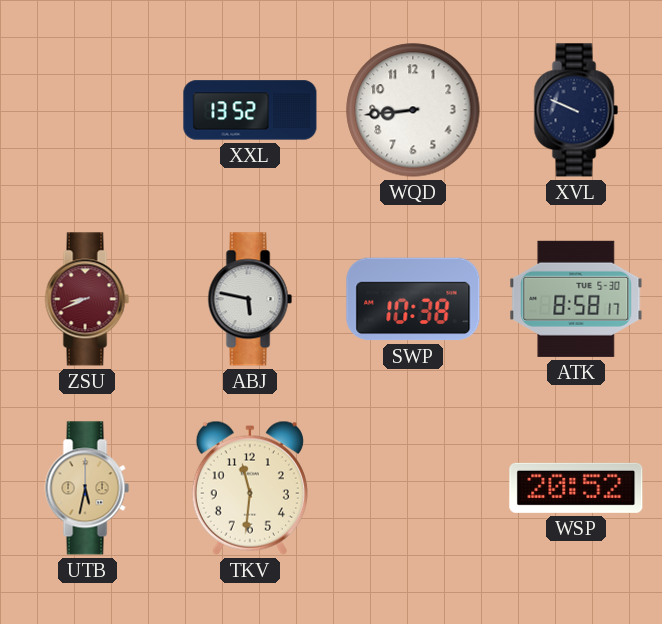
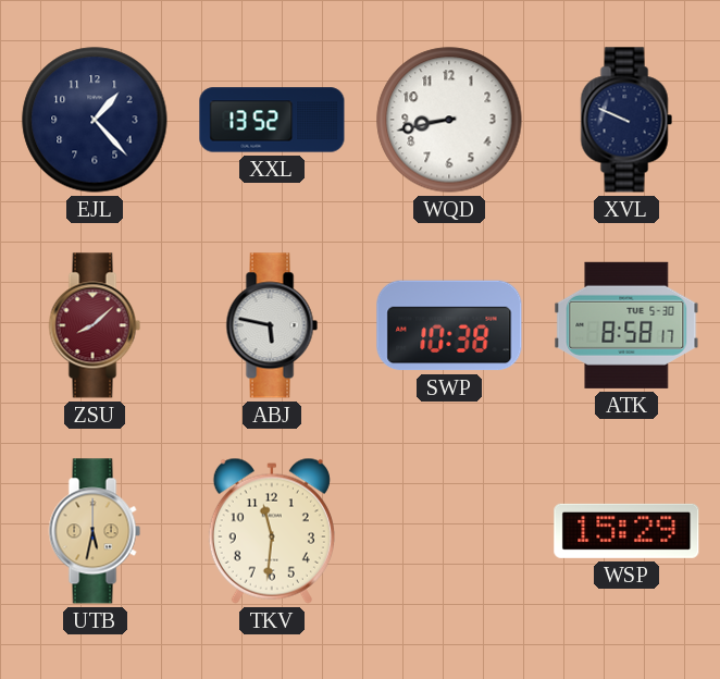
EJL: none -> 1:23
WQD: 8:44 -> 8:43
ZSU: 8:41 -> 8:08
WSP: 20:52 -> 15:29
